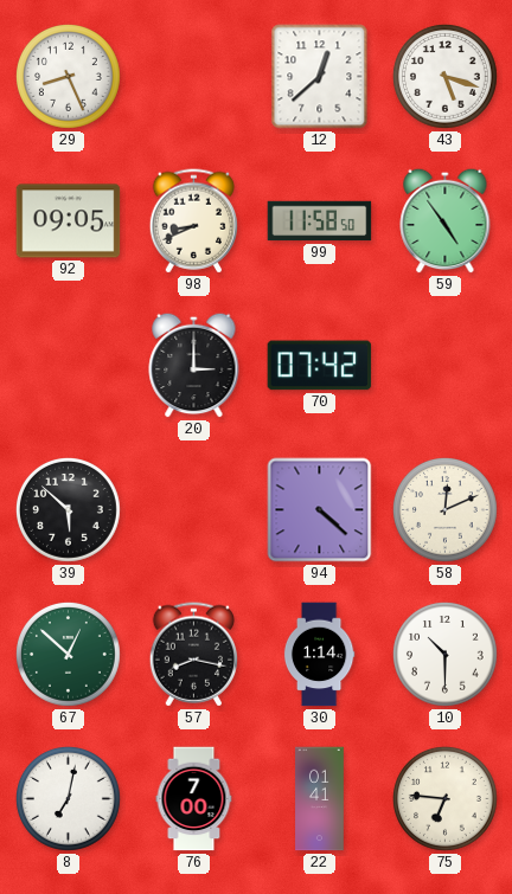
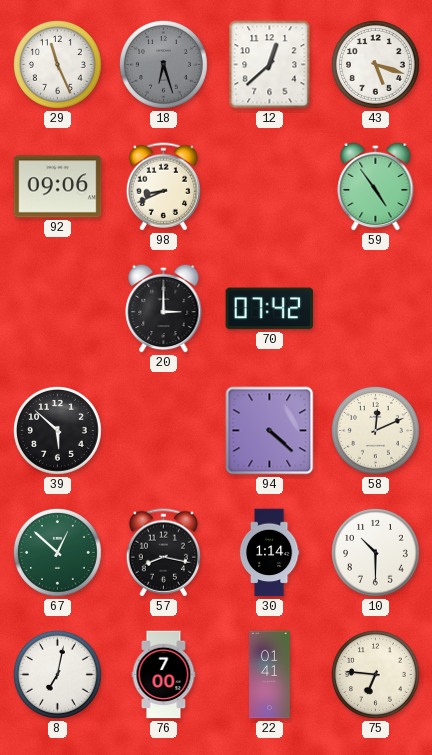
29: 8:26 -> 11:26
18: none -> 6:27
92: 09:05 -> 09:06
99: 11:58 -> none
